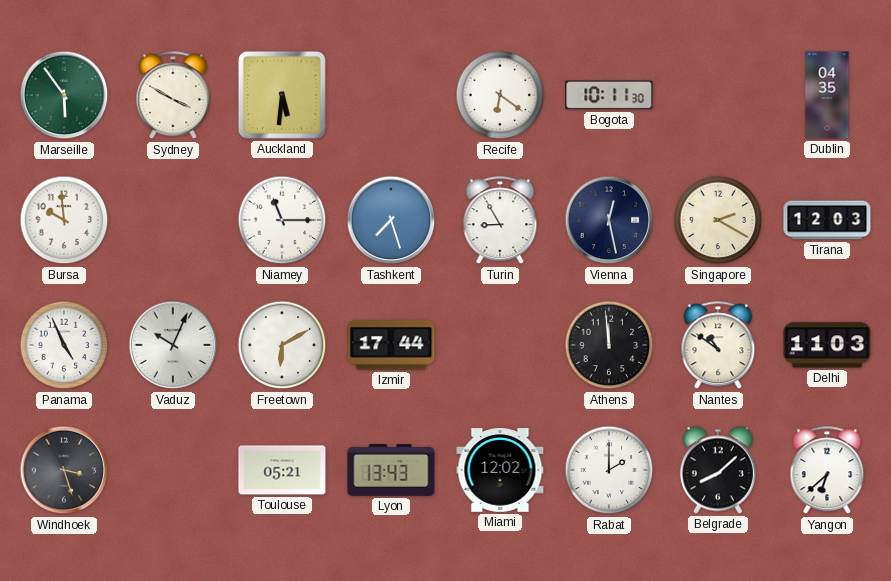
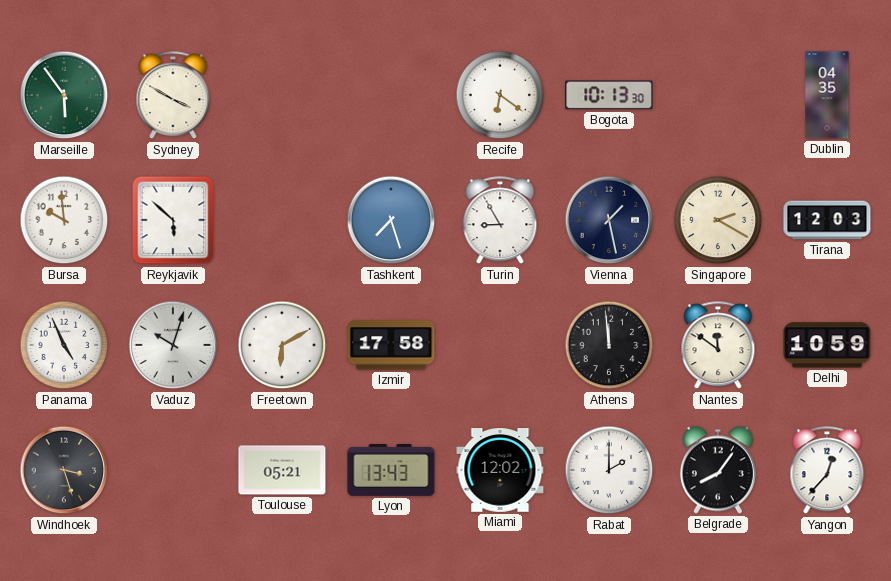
Auckland: 5:31 -> none
Bogota: 10:11 -> 10:13
Reykjavik: none -> 5:52
Niamey: 11:15 -> none
Vienna: 12:28 -> 1:28
Vaduz: 10:04 -> 10:03
Izmir: 17:44 -> 17:58
Nantes: 10:51 -> 11:51
Delhi: 11:03 -> 10:59
Belgrade: 8:08 -> 8:06
Yangon: 6:38 -> 12:37
